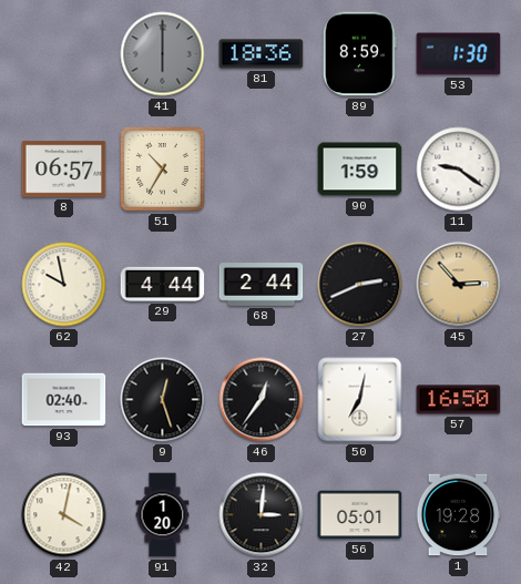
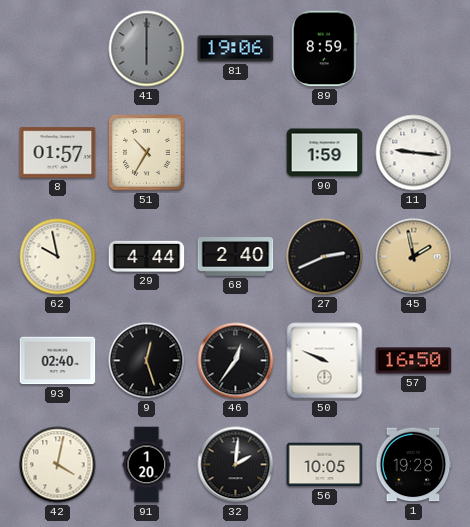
81: 18:36 -> 19:06
53: 1:30 -> none
8: 06:57 -> 01:57
11: 9:21 -> 9:16
68: 2:44 -> 2:40
45: 2:53 -> 1:58
50: 7:02 -> 9:49
32: 3:01 -> 2:01
56: 05:01 -> 10:05
